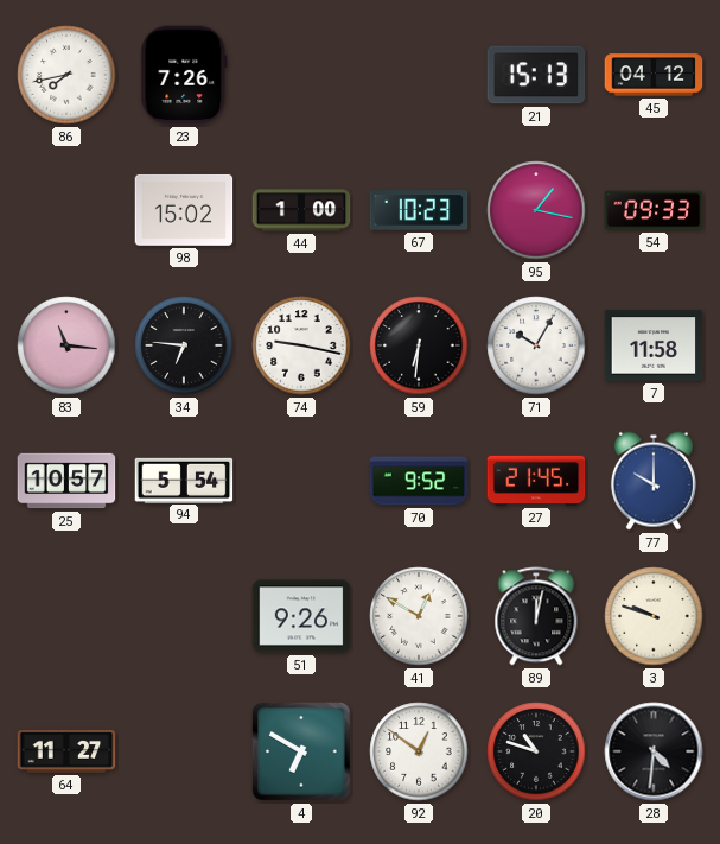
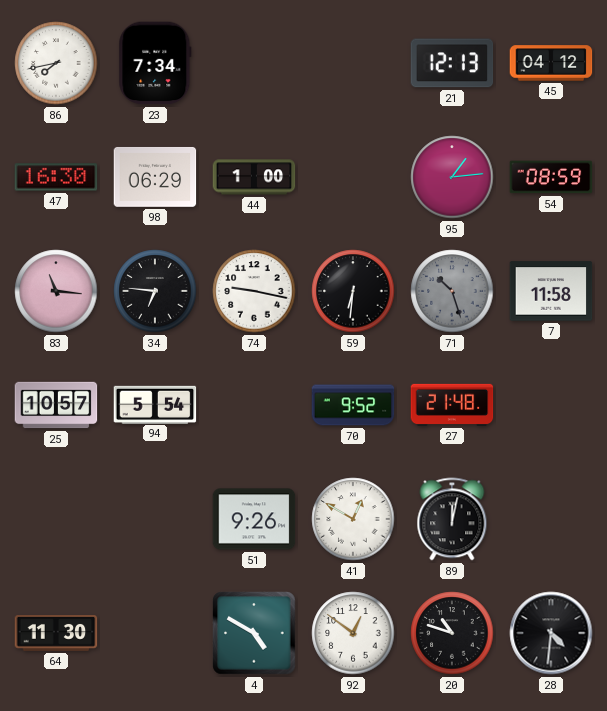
23: 7:26 -> 7:34
21: 15:13 -> 12:13
47: none -> 16:30
98: 15:02 -> 06:29
67: 10:23 -> none
95: 1:17 -> 1:14
54: 09:33 -> 08:59
71: 10:05 -> 10:27
71 dial: white -> grey
27: 21:45 -> 21:48
77: 10:00 -> none
3: 9:48 -> none
64: 11:27 -> 11:30
4: 6:50 -> 4:50
